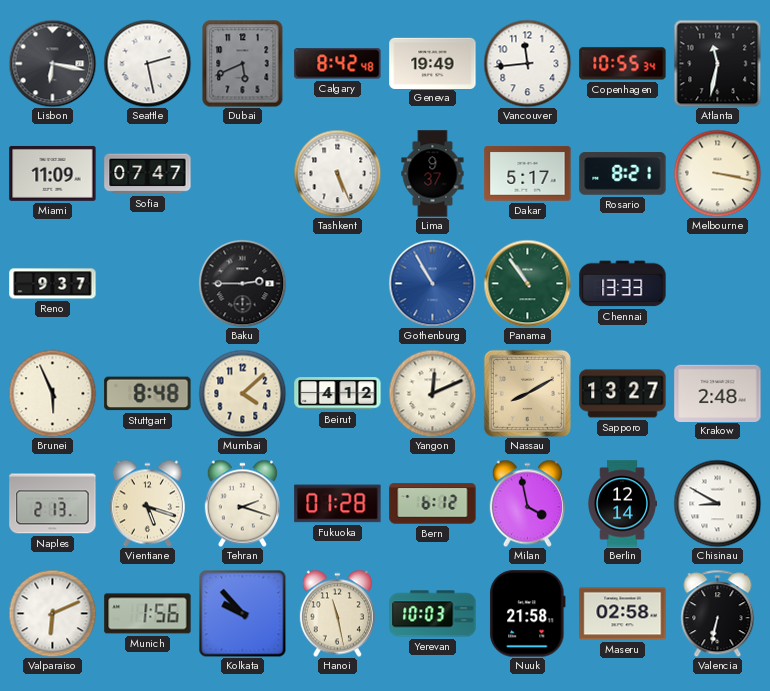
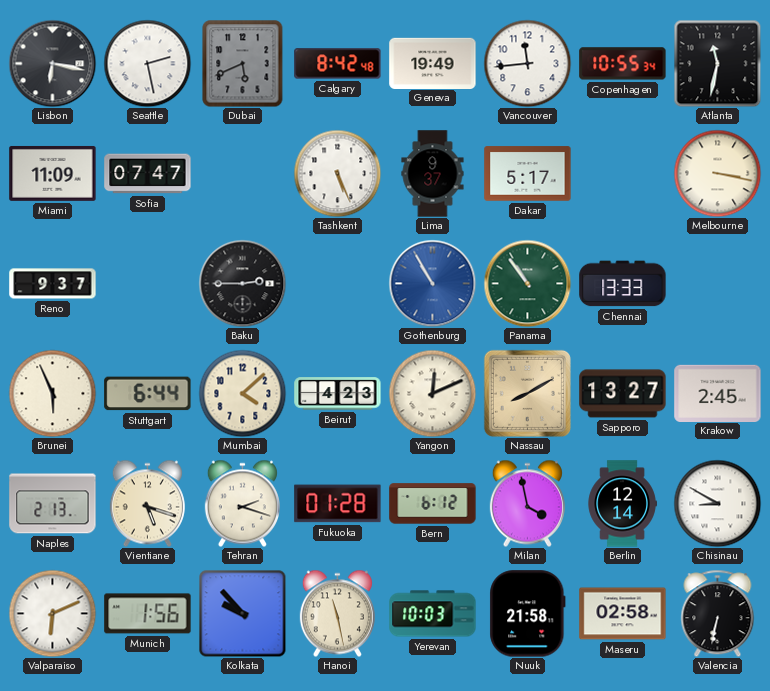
Rosario: 8:21 -> none
Stuttgart: 8:48 -> 6:44
Beirut: 4:12 -> 4:23
Krakow: 2:48 -> 2:45
